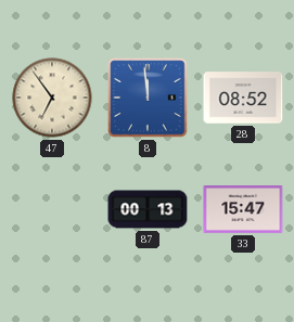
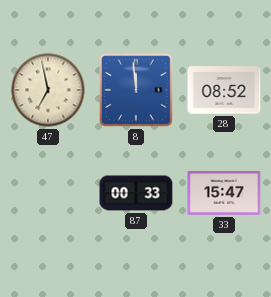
47: 6:54 -> 6:58
87: 00:13 -> 00:33
